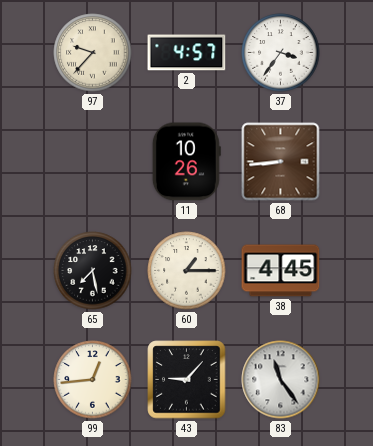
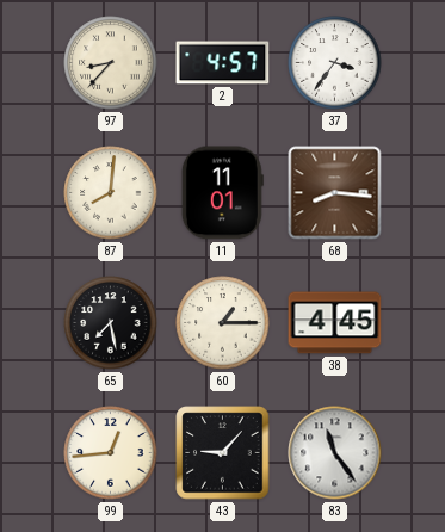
97: 9:37 -> 8:37
87: none -> 8:01
11: 10:26 -> 11:01
68: 8:44 -> 8:16
